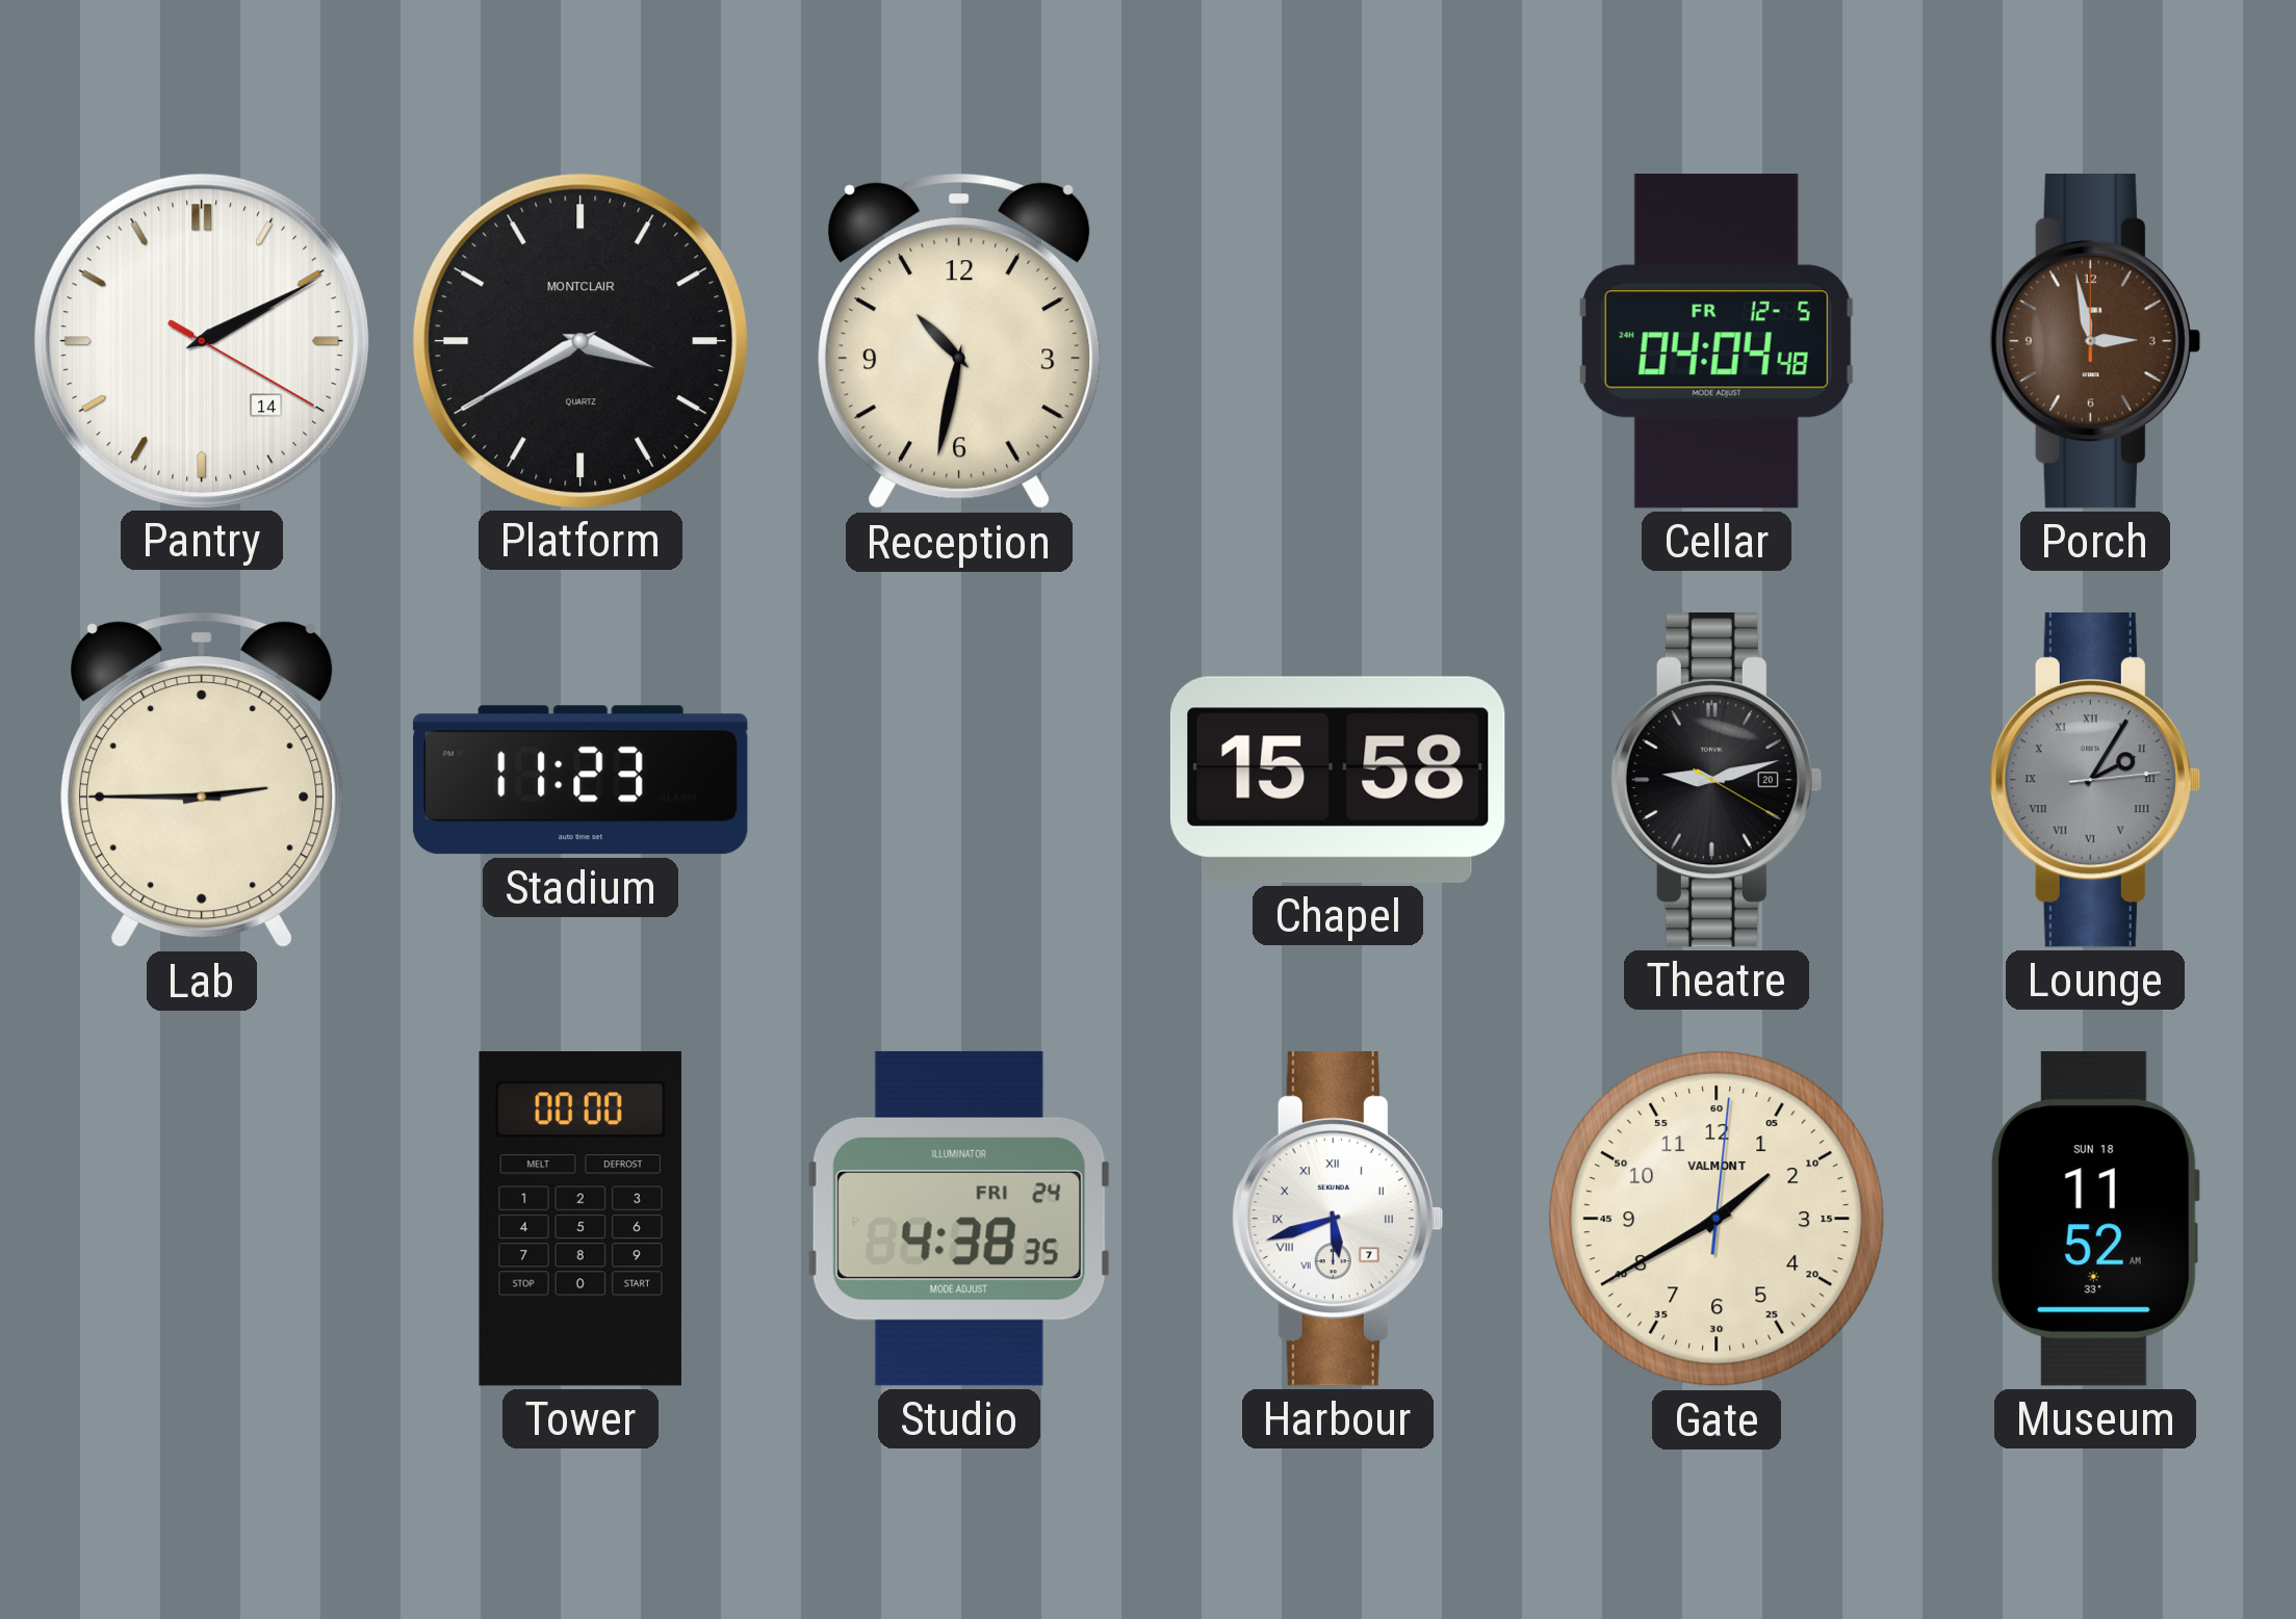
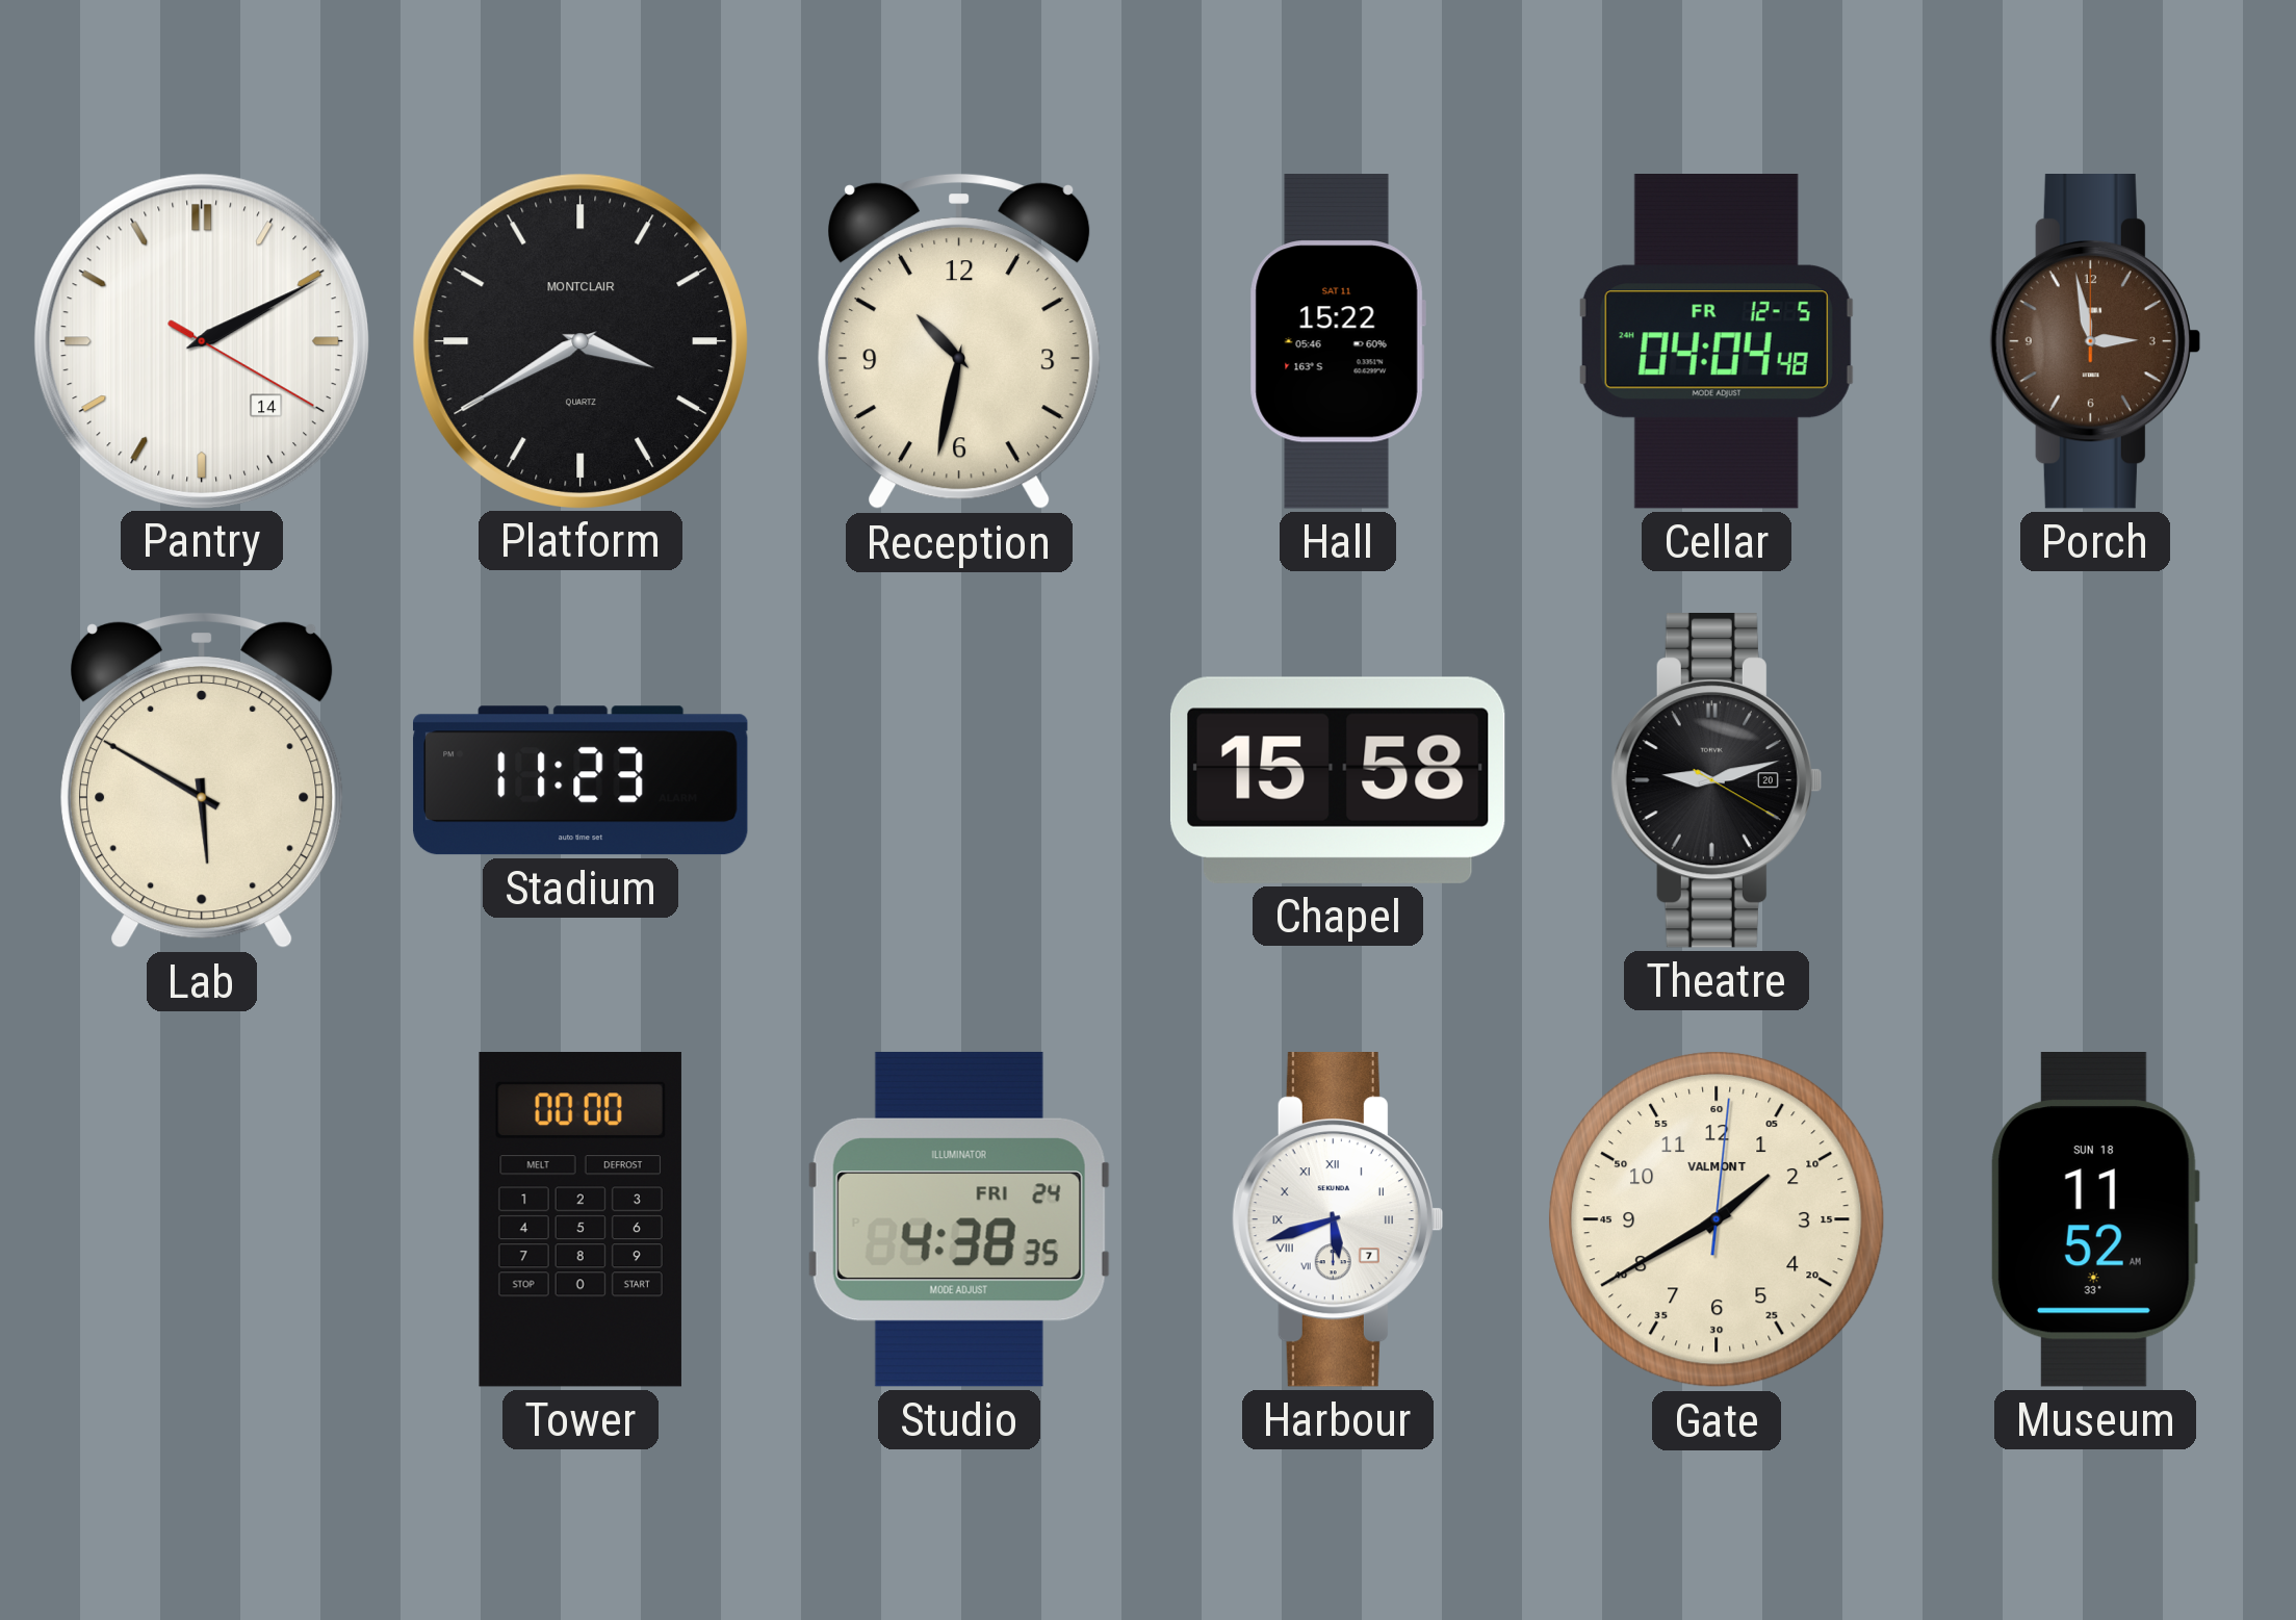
Hall: none -> 15:22
Lab: 2:45 -> 5:50
Lounge: 2:05 -> none
